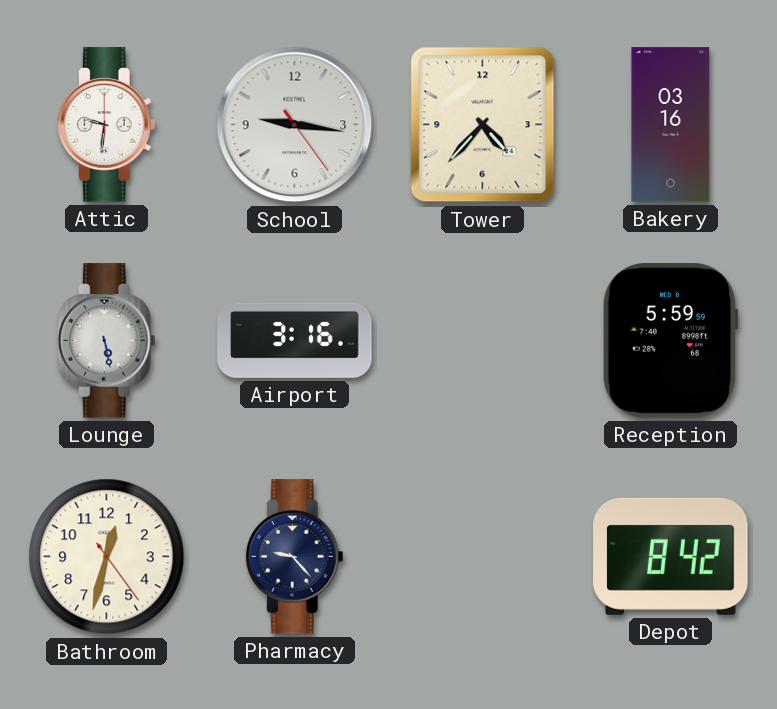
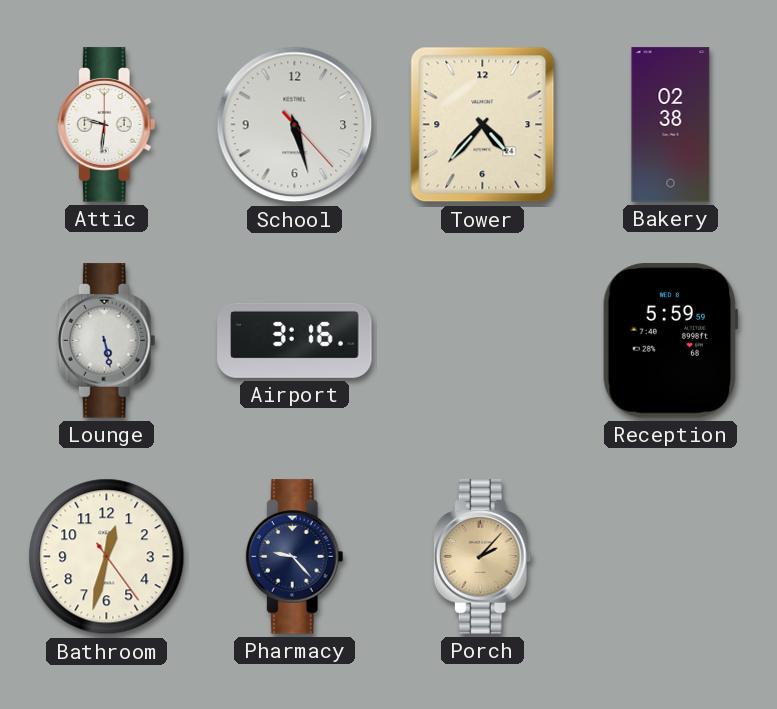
School: 9:16 -> 5:27
Bakery: 03:16 -> 02:38
Porch: none -> 2:07
Depot: 8:42 -> none
